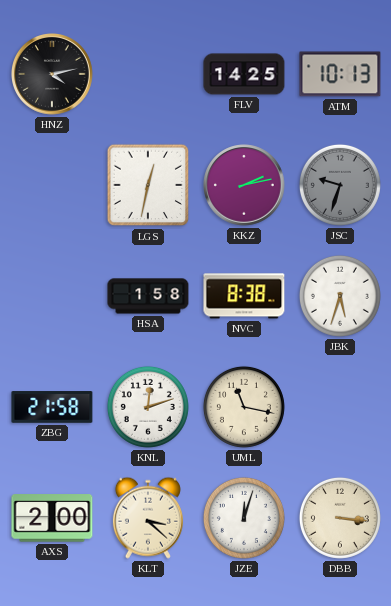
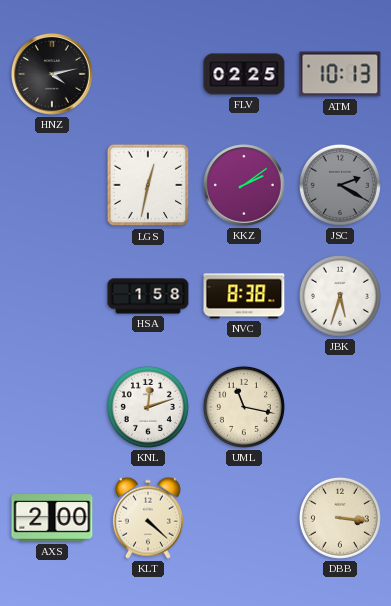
FLV: 14:25 -> 02:25
KKZ: 2:13 -> 2:09
JSC: 9:33 -> 2:20
ZBG: 21:58 -> none
KLT: 3:22 -> 4:22
JZE: 12:03 -> none
